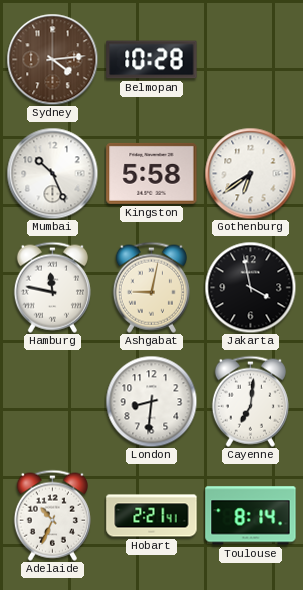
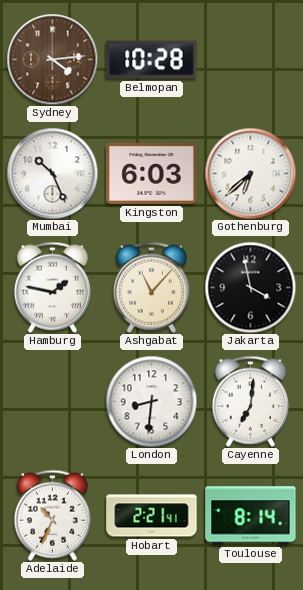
Kingston: 5:58 -> 6:03
Gothenburg: 6:39 -> 6:38
Hamburg: 11:47 -> 1:47
Ashgabat: 9:02 -> 11:07
